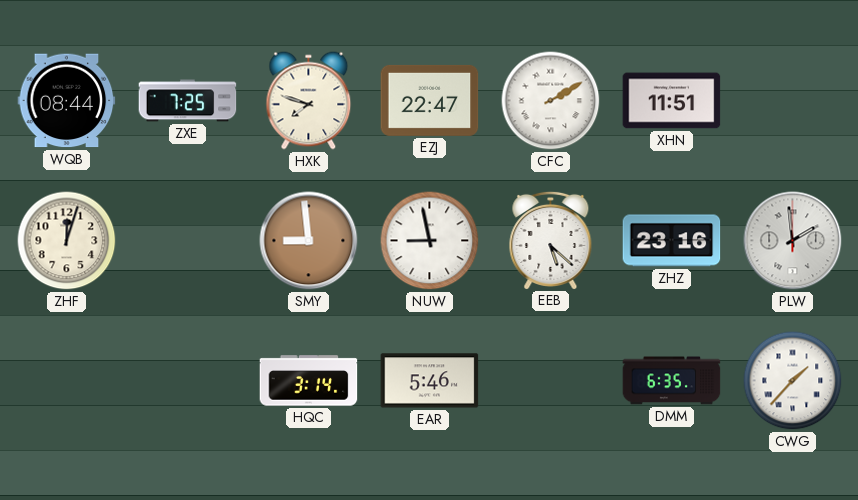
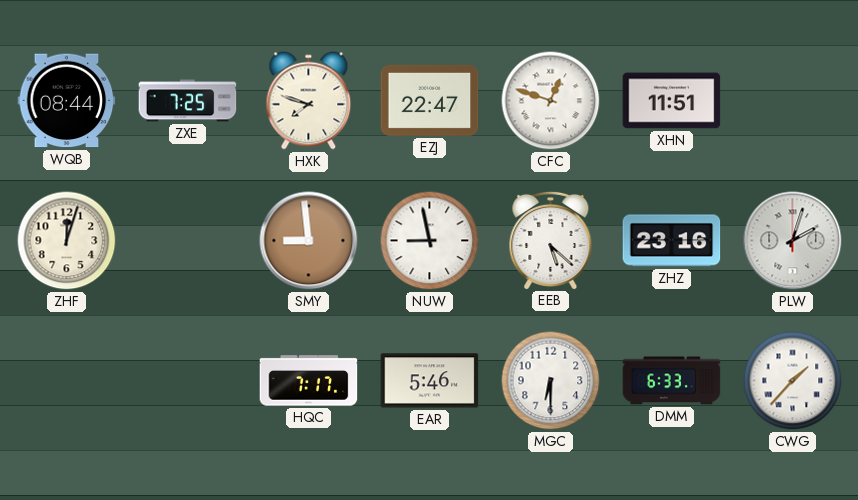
CFC: 2:10 -> 12:48
PLW: 1:59 -> 2:03
HQC: 3:14 -> 7:17
MGC: none -> 6:30
DMM: 6:35 -> 6:33
